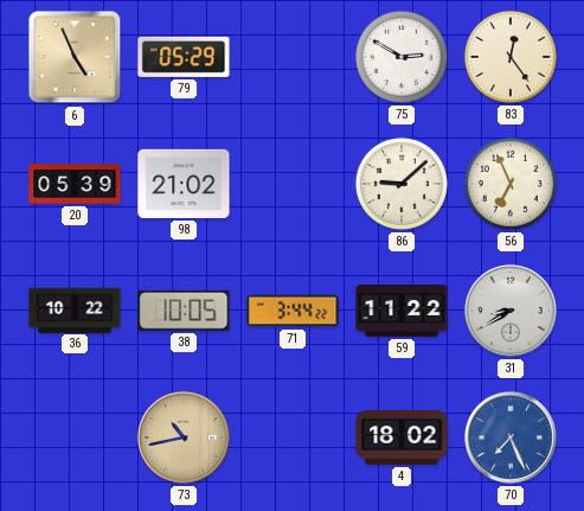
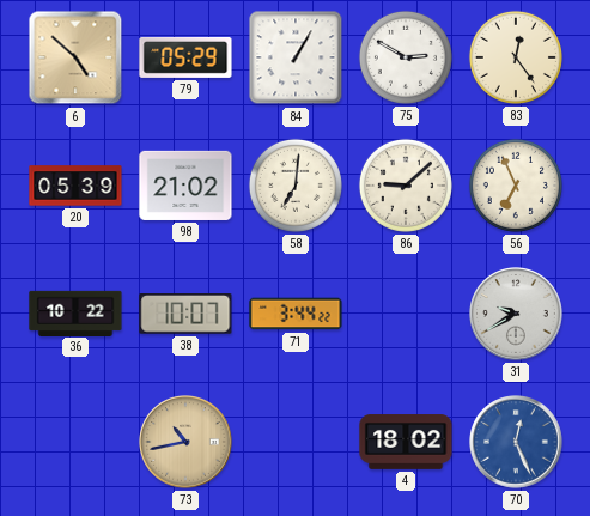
6: 4:56 -> 4:52
84: none -> 1:05
58: none -> 7:01
38: 10:05 -> 10:07
59: 11:22 -> none
31: 8:40 -> 9:40
70: 7:26 -> 12:26
